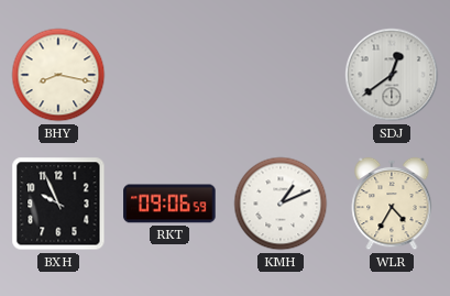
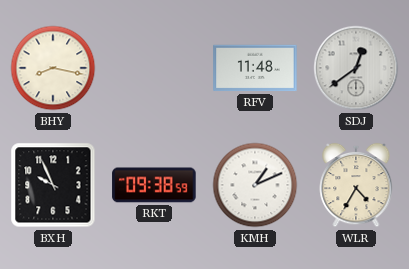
RFV: none -> 11:48
RKT: 09:06 -> 09:38
